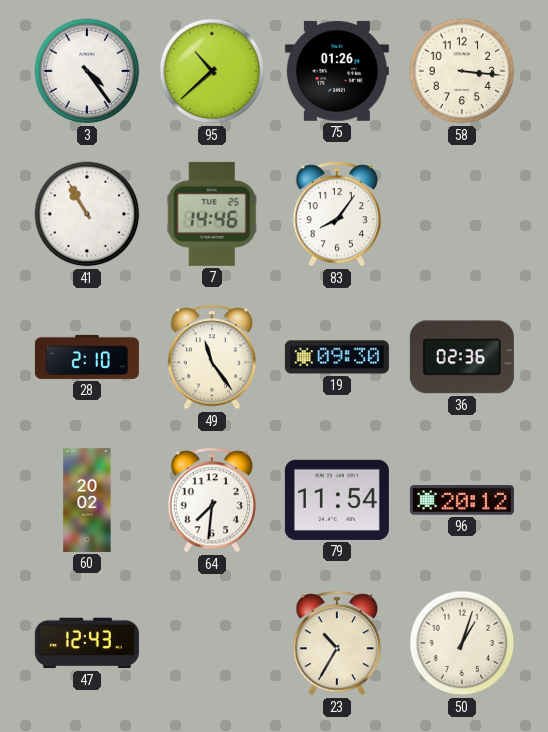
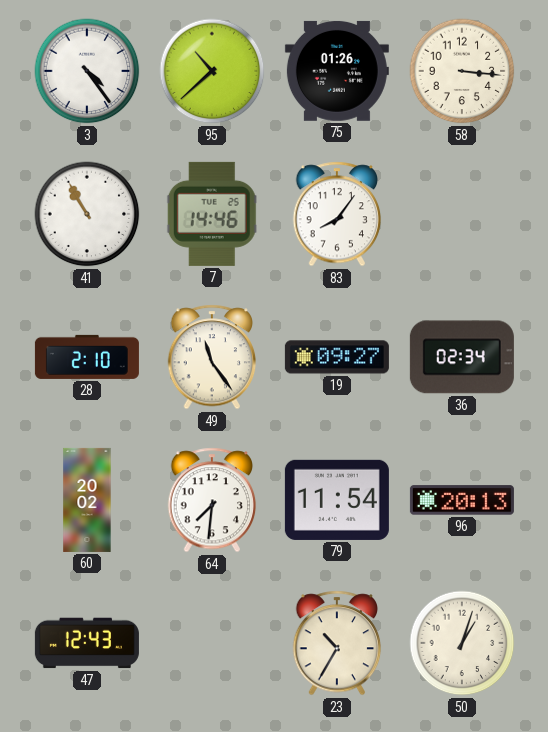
19: 09:30 -> 09:27
36: 02:36 -> 02:34
96: 20:12 -> 20:13
